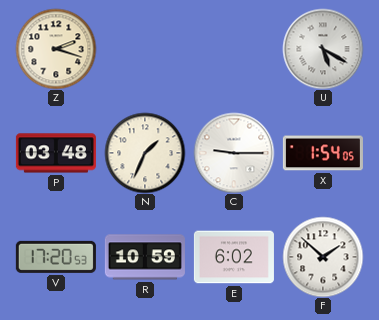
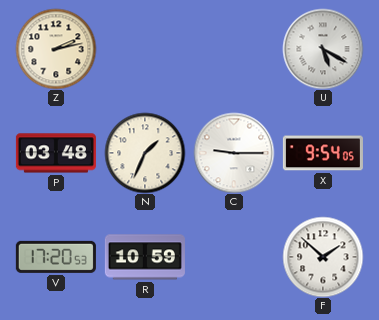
Z: 2:18 -> 2:13
X: 1:54 -> 9:54
E: 6:02 -> none
